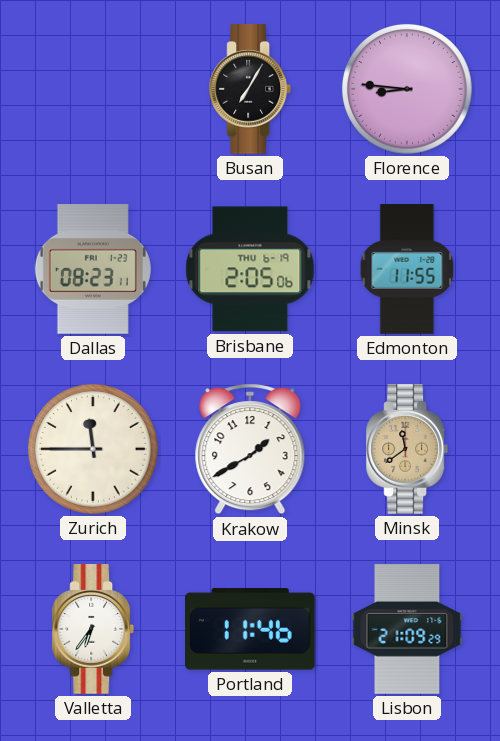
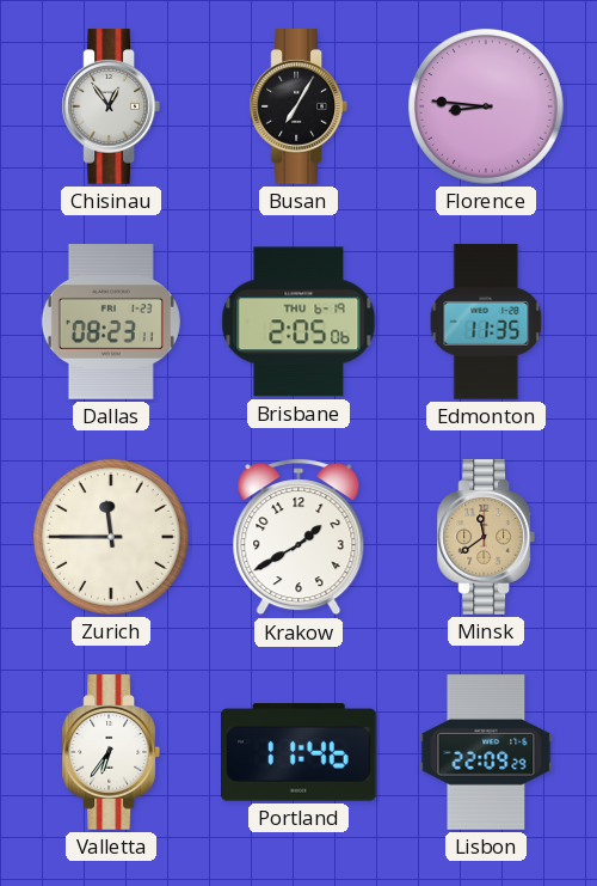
Chisinau: none -> 12:54
Edmonton: 11:55 -> 11:35
Lisbon: 21:09 -> 22:09
